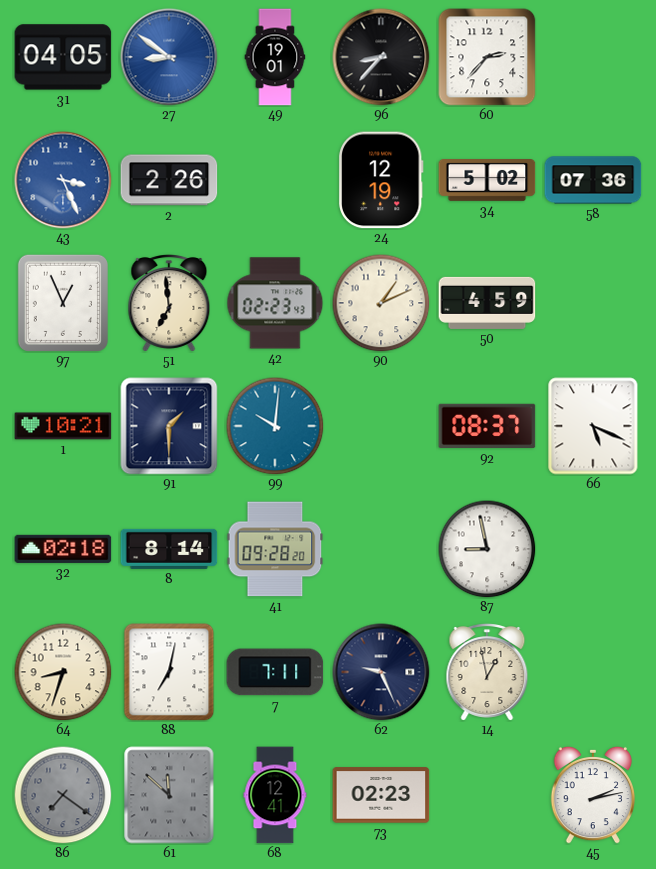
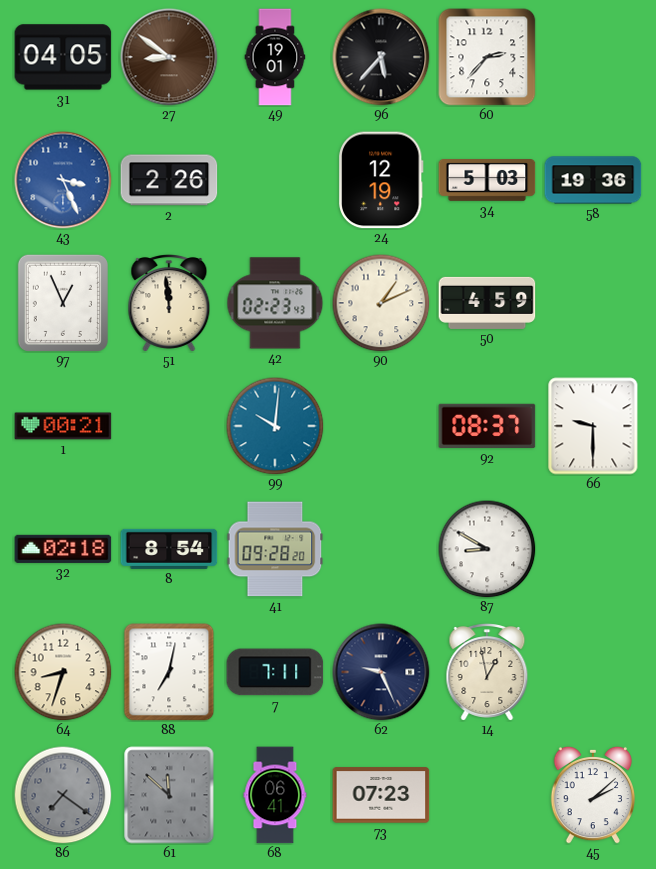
27 dial: blue -> brown
96: 8:37 -> 5:37
34: 5:02 -> 5:03
58: 07:36 -> 19:36
51: 6:59 -> 11:59
1: 10:21 -> 00:21
91: 1:30 -> none
66: 5:19 -> 9:30
8: 8:14 -> 8:54
87: 8:58 -> 8:50
68: 12:41 -> 06:41
73: 02:23 -> 07:23
45: 2:13 -> 2:08
